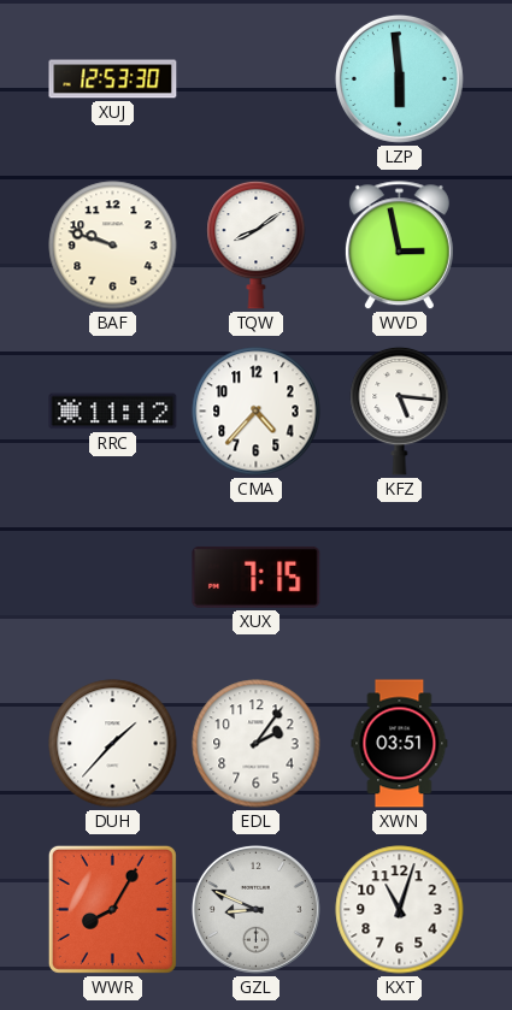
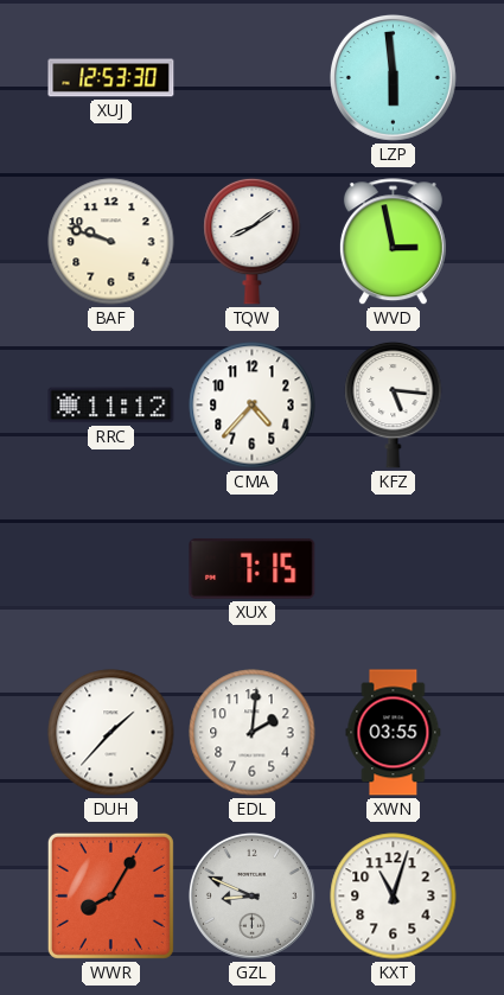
EDL: 2:06 -> 2:01
XWN: 03:51 -> 03:55
